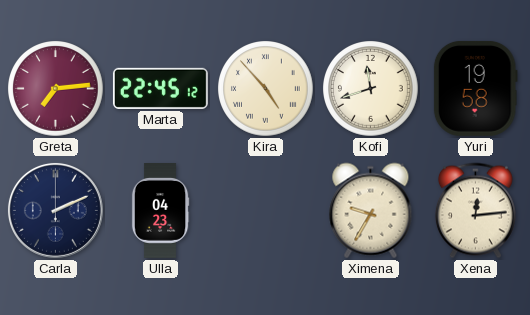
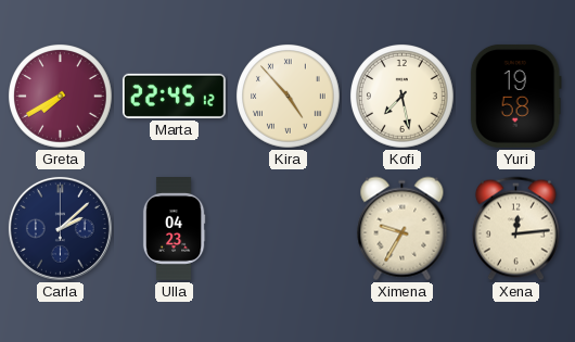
Greta: 7:14 -> 7:40
Kofi: 11:42 -> 7:28
Carla: 2:11 -> 2:08
